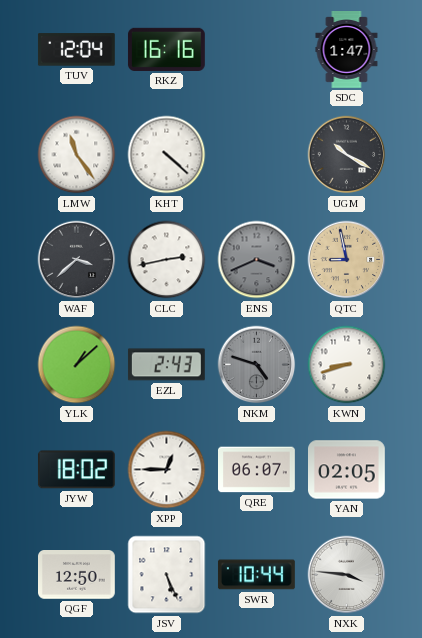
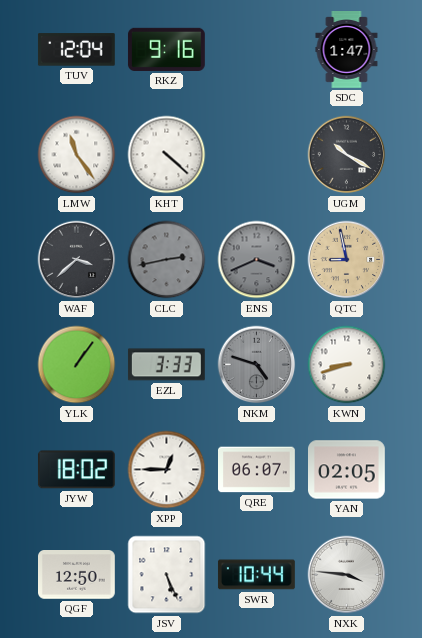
RKZ: 16:16 -> 9:16
CLC dial: white -> grey
YLK: 1:08 -> 1:06
EZL: 2:43 -> 3:33
